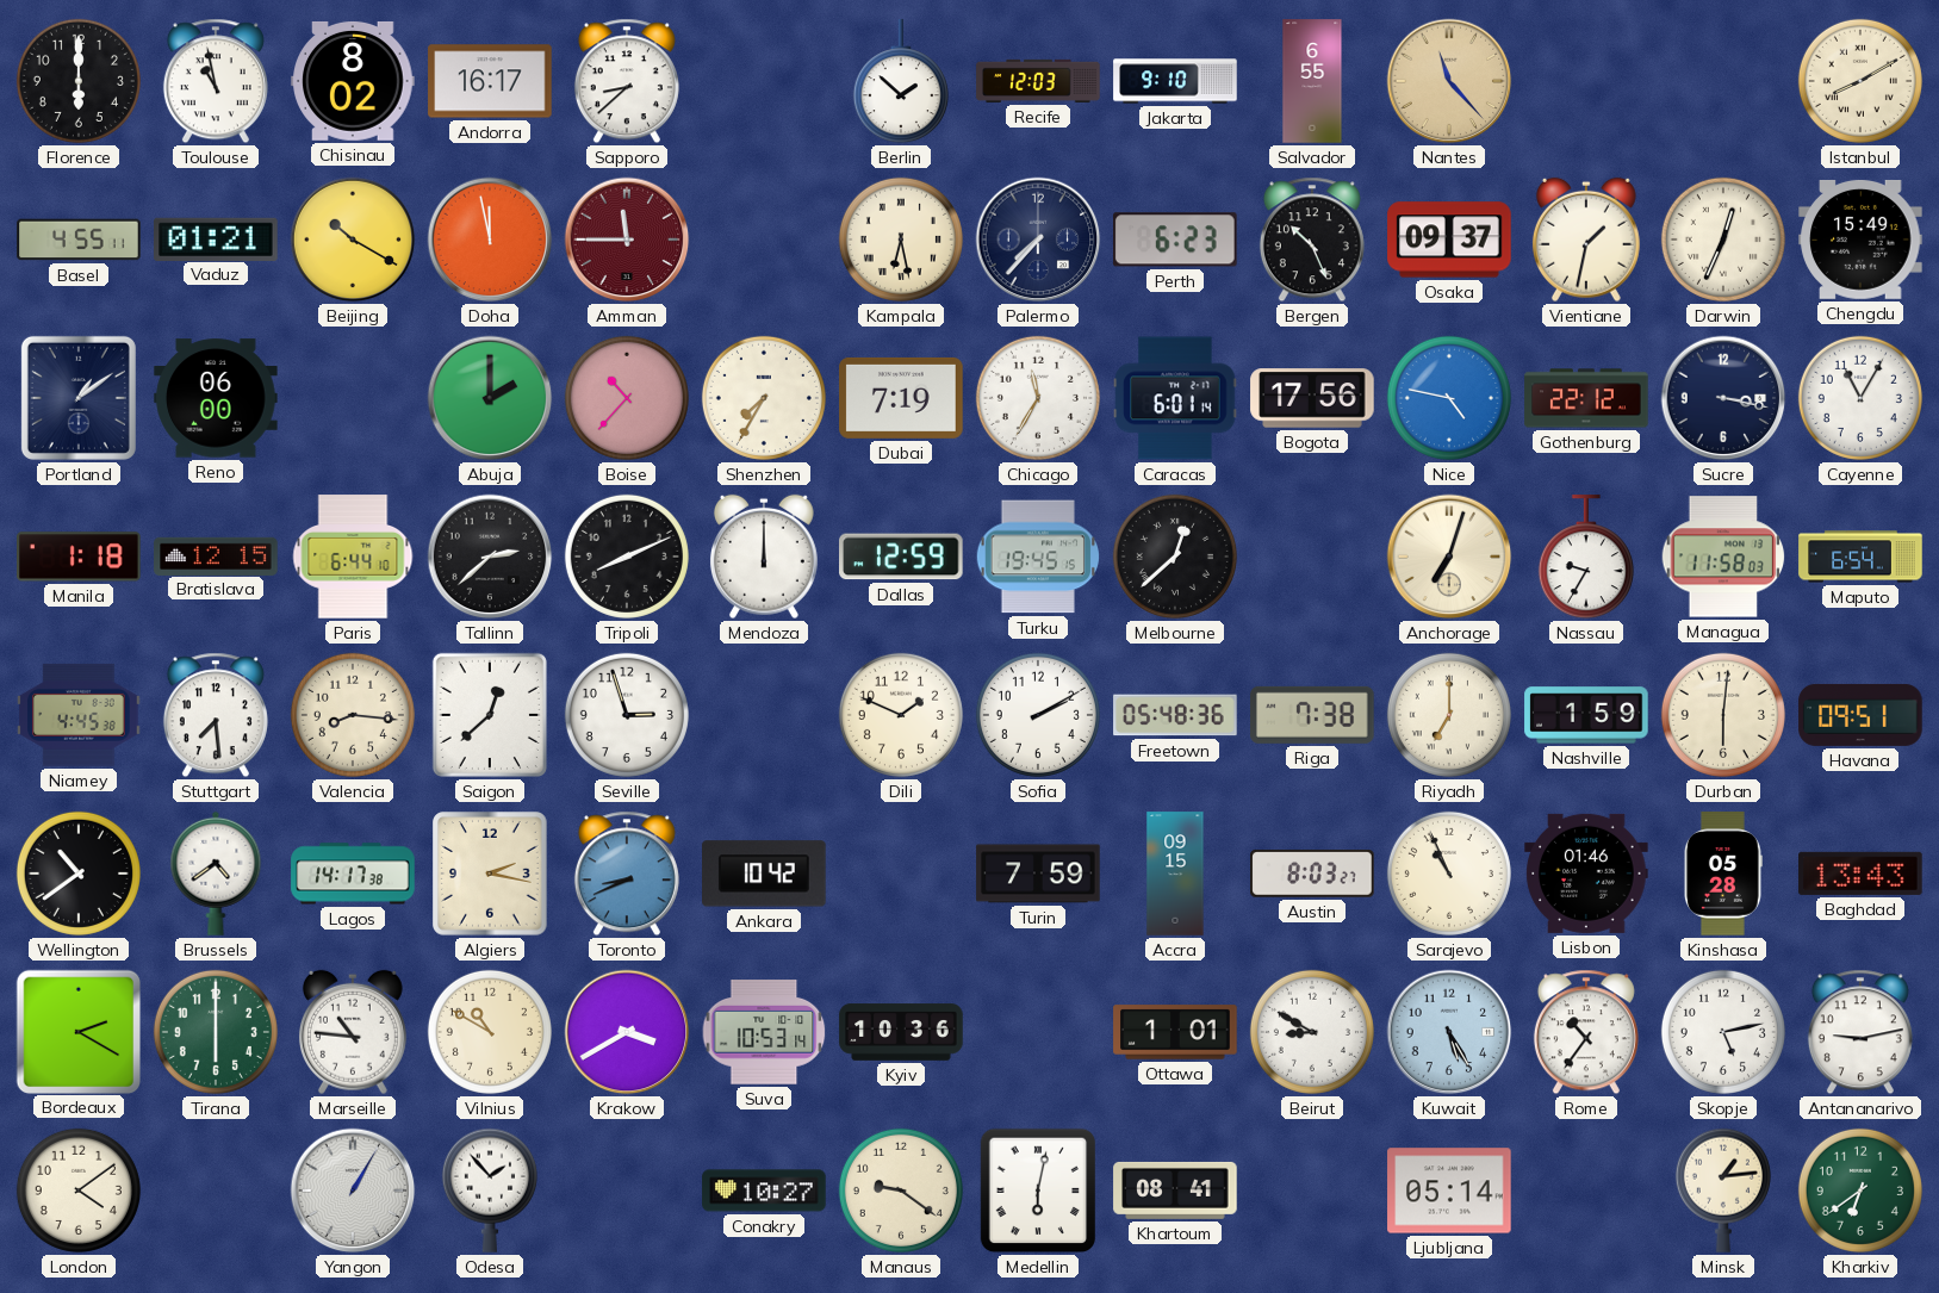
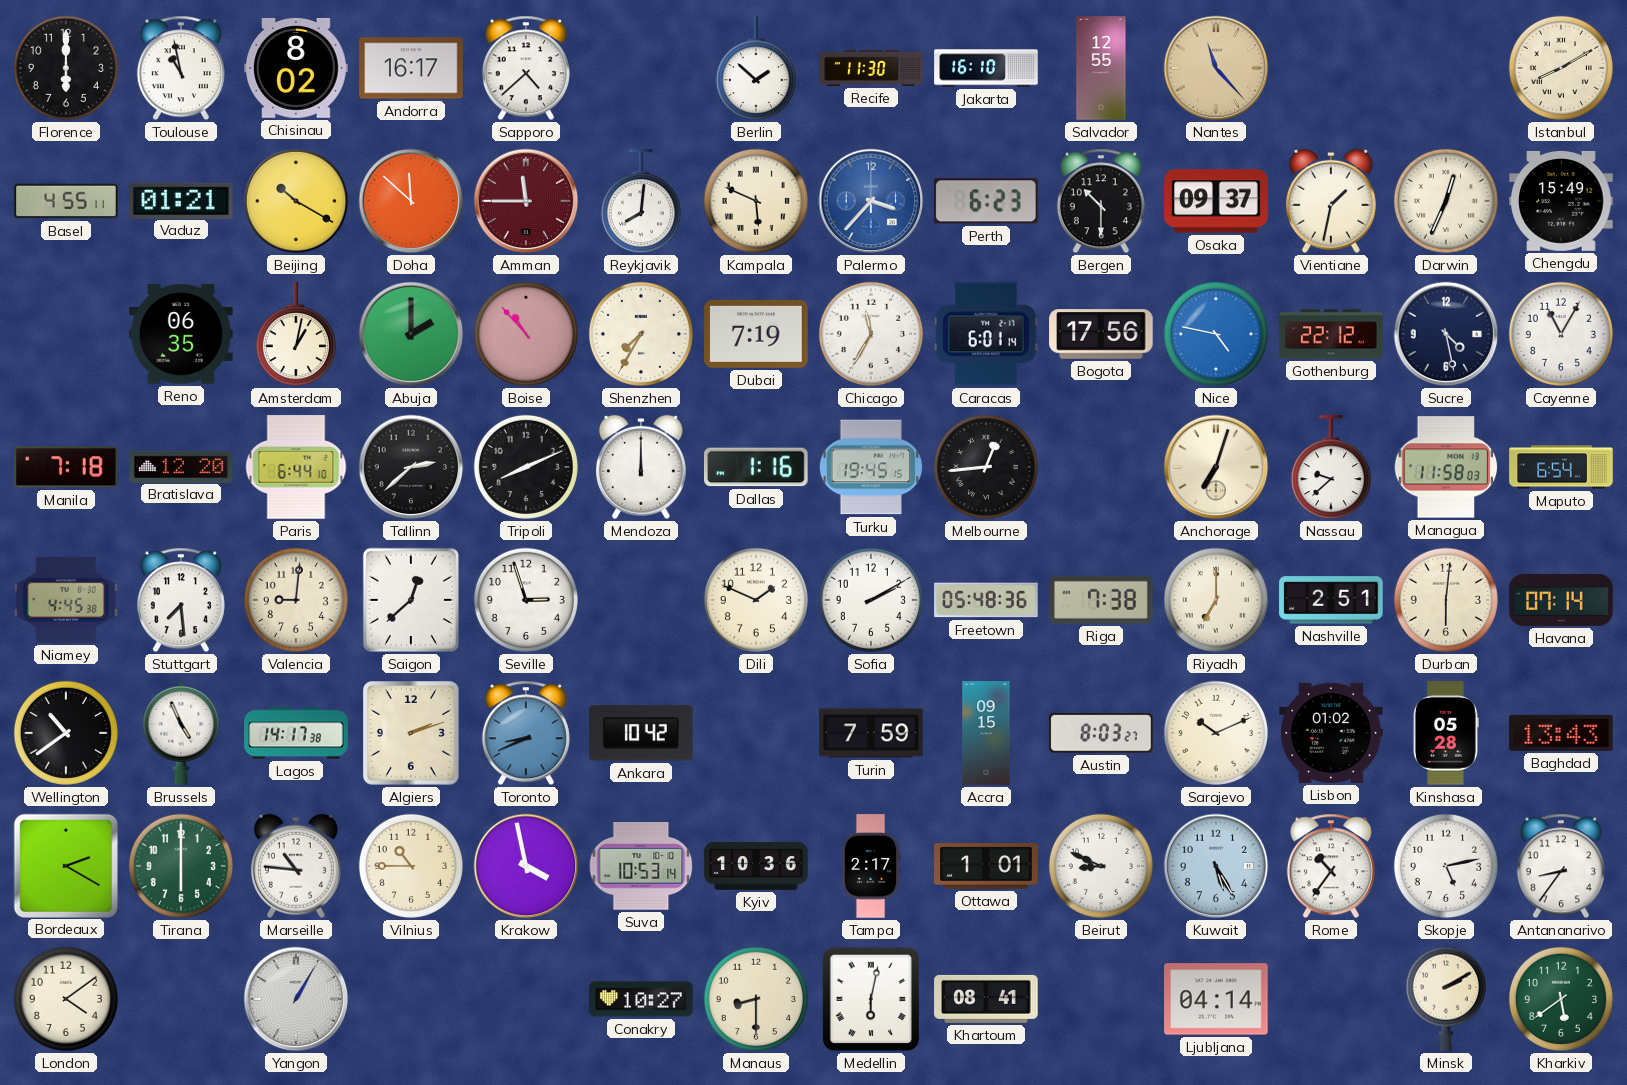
Sapporo: 8:38 -> 4:38
Recife: 12:03 -> 11:30
Jakarta: 9:10 -> 16:10
Salvador: 6:55 -> 12:55
Doha: 11:58 -> 11:52
Reykjavik: none -> 8:01
Kampala: 6:28 -> 5:49
Palermo: 7:37 -> 3:37
Palermo dial: navy -> blue
Bergen: 10:26 -> 10:30
Portland: 1:09 -> none
Reno: 06:00 -> 06:35
Amsterdam: none -> 1:02
Boise: 10:37 -> 10:53
Sucre: 3:17 -> 4:28
Manila: 1:18 -> 7:18
Bratislava: 12:15 -> 12:20
Dallas: 12:59 -> 1:16
Melbourne: 12:38 -> 12:44
Nassau: 9:35 -> 9:38
Valencia: 8:16 -> 9:01
Nashville: 1:59 -> 2:51
Havana: 09:51 -> 07:14
Brussels: 4:39 -> 4:56
Algiers: 2:17 -> 2:12
Sarajevo: 10:56 -> 10:11
Lisbon: 01:46 -> 01:02
Vilnius: 10:50 -> 10:45
Krakow: 3:40 -> 3:58
Tampa: none -> 2:17
Beirut: 8:50 -> 8:49
Antananarivo: 9:13 -> 8:36
Odesa: 1:53 -> none
Manaus: 9:21 -> 8:30
Ljubljana: 05:14 -> 04:14
Minsk: 1:14 -> 2:10
Kharkiv: 6:39 -> 5:39
